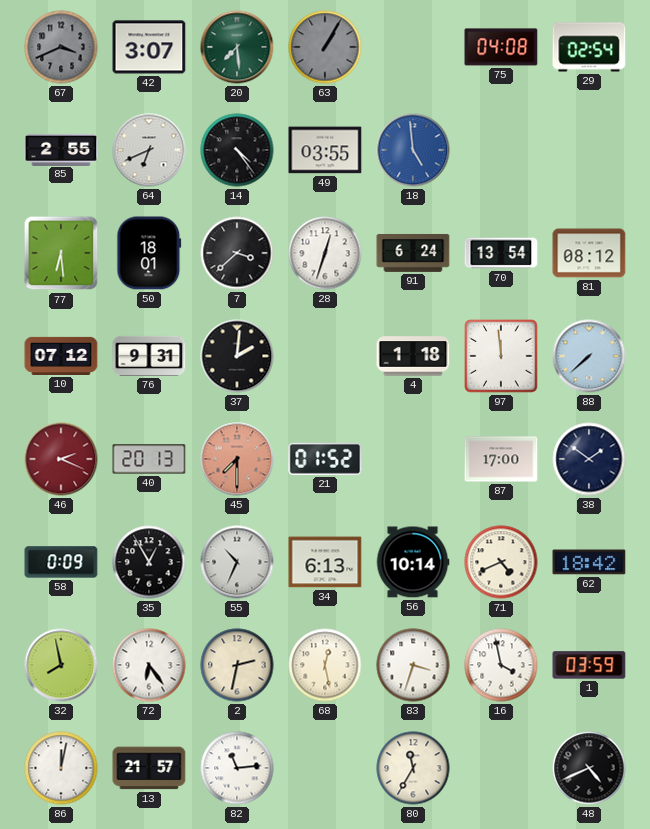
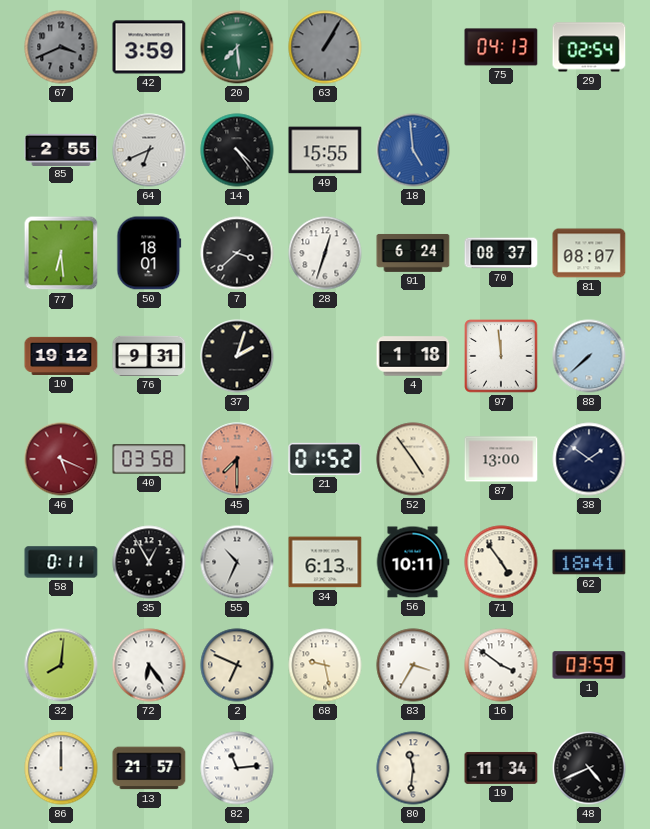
42: 3:07 -> 3:59
75: 04:08 -> 04:13
49: 03:55 -> 15:55
70: 13:54 -> 08:37
81: 08:12 -> 08:07
10: 07:12 -> 19:12
37: 2:01 -> 2:03
46: 2:19 -> 5:19
40: 20:13 -> 03:58
52: none -> 4:54
87: 17:00 -> 13:00
58: 0:09 -> 0:11
56: 10:14 -> 10:11
71: 4:41 -> 4:54
62: 18:42 -> 18:41
32: 7:58 -> 8:01
2: 2:32 -> 6:49
68: 12:28 -> 9:28
83: 3:33 -> 3:35
16: 3:58 -> 3:51
86: 12:02 -> 12:00
80: 11:35 -> 11:31
19: none -> 11:34
